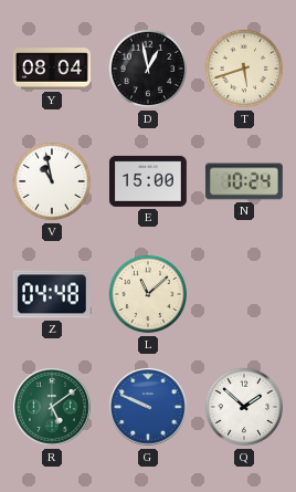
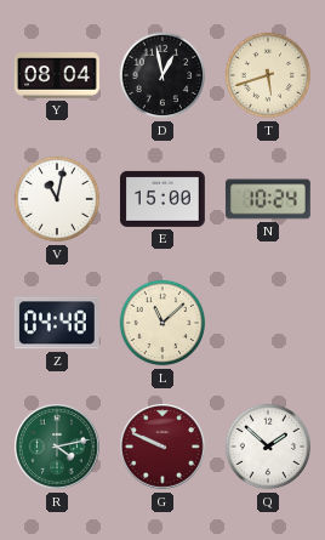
V: 10:58 -> 11:02
R: 5:09 -> 4:13
G dial: blue -> burgundy
